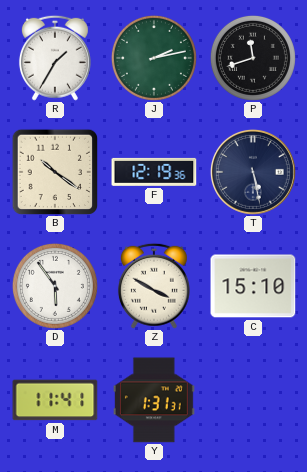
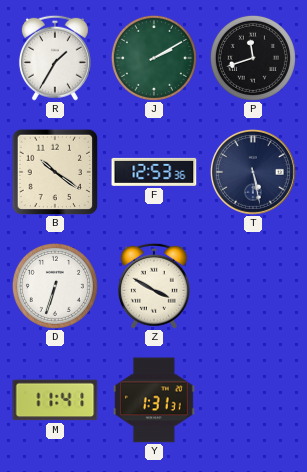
J: 2:13 -> 2:10
F: 12:19 -> 12:53
D: 5:54 -> 6:33
C: 15:10 -> none
